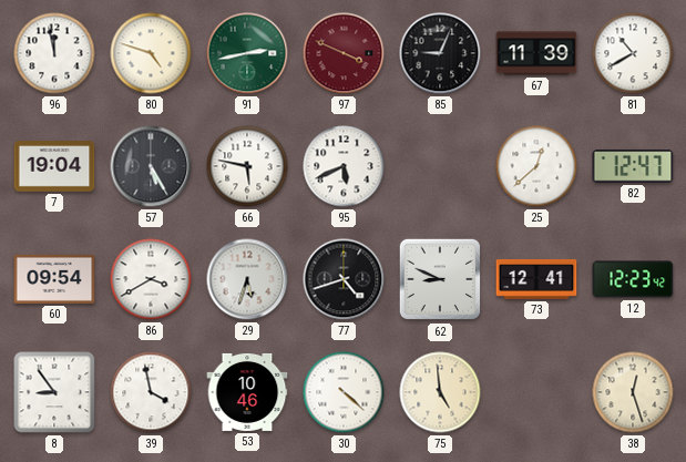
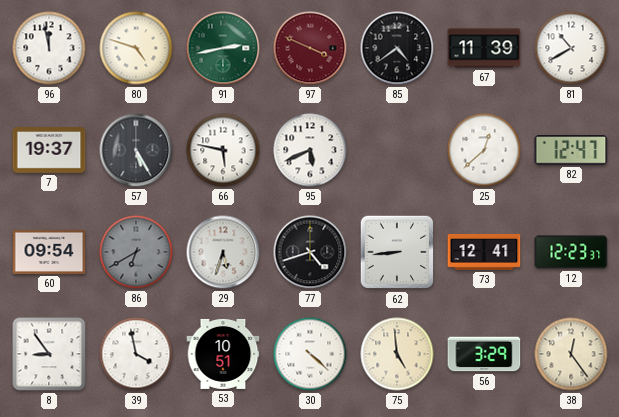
85: 9:04 -> 4:39
7: 19:04 -> 19:37
86: 3:40 -> 6:40
86 dial: white -> grey
62: 8:49 -> 8:44
12: 12:23:42 -> 12:23:37
53: 10:46 -> 10:51
56: none -> 3:29
38: 12:27 -> 12:24
